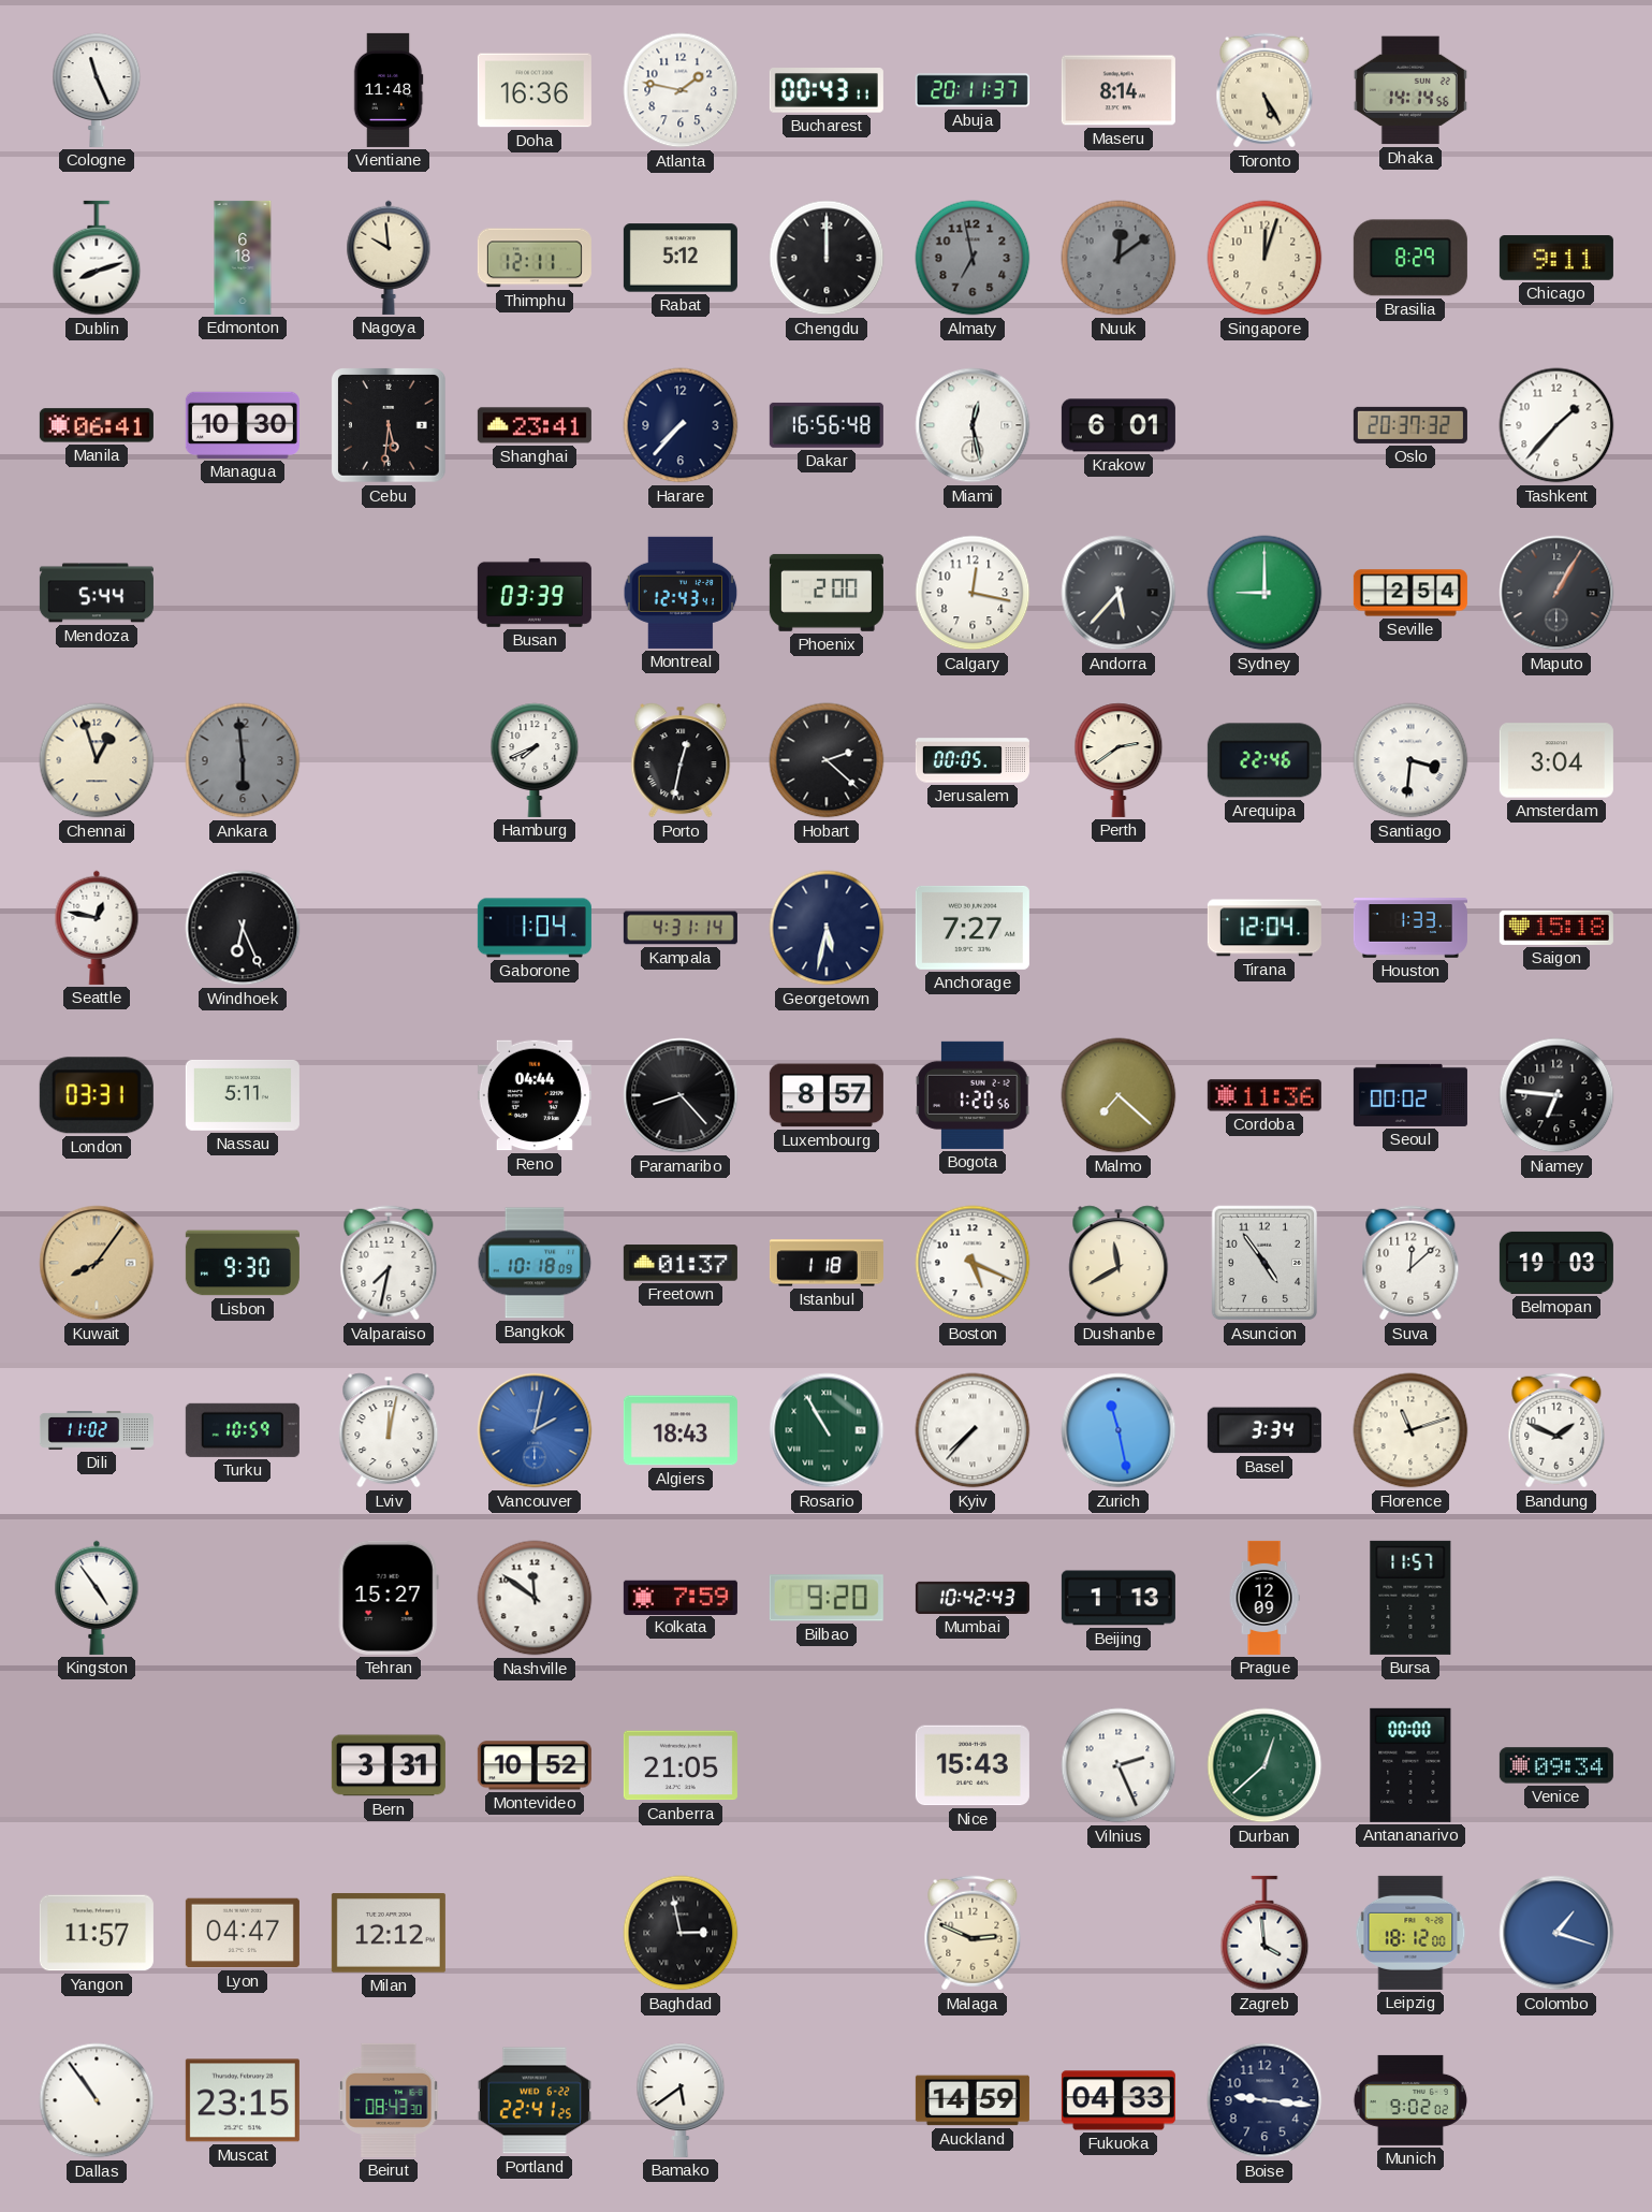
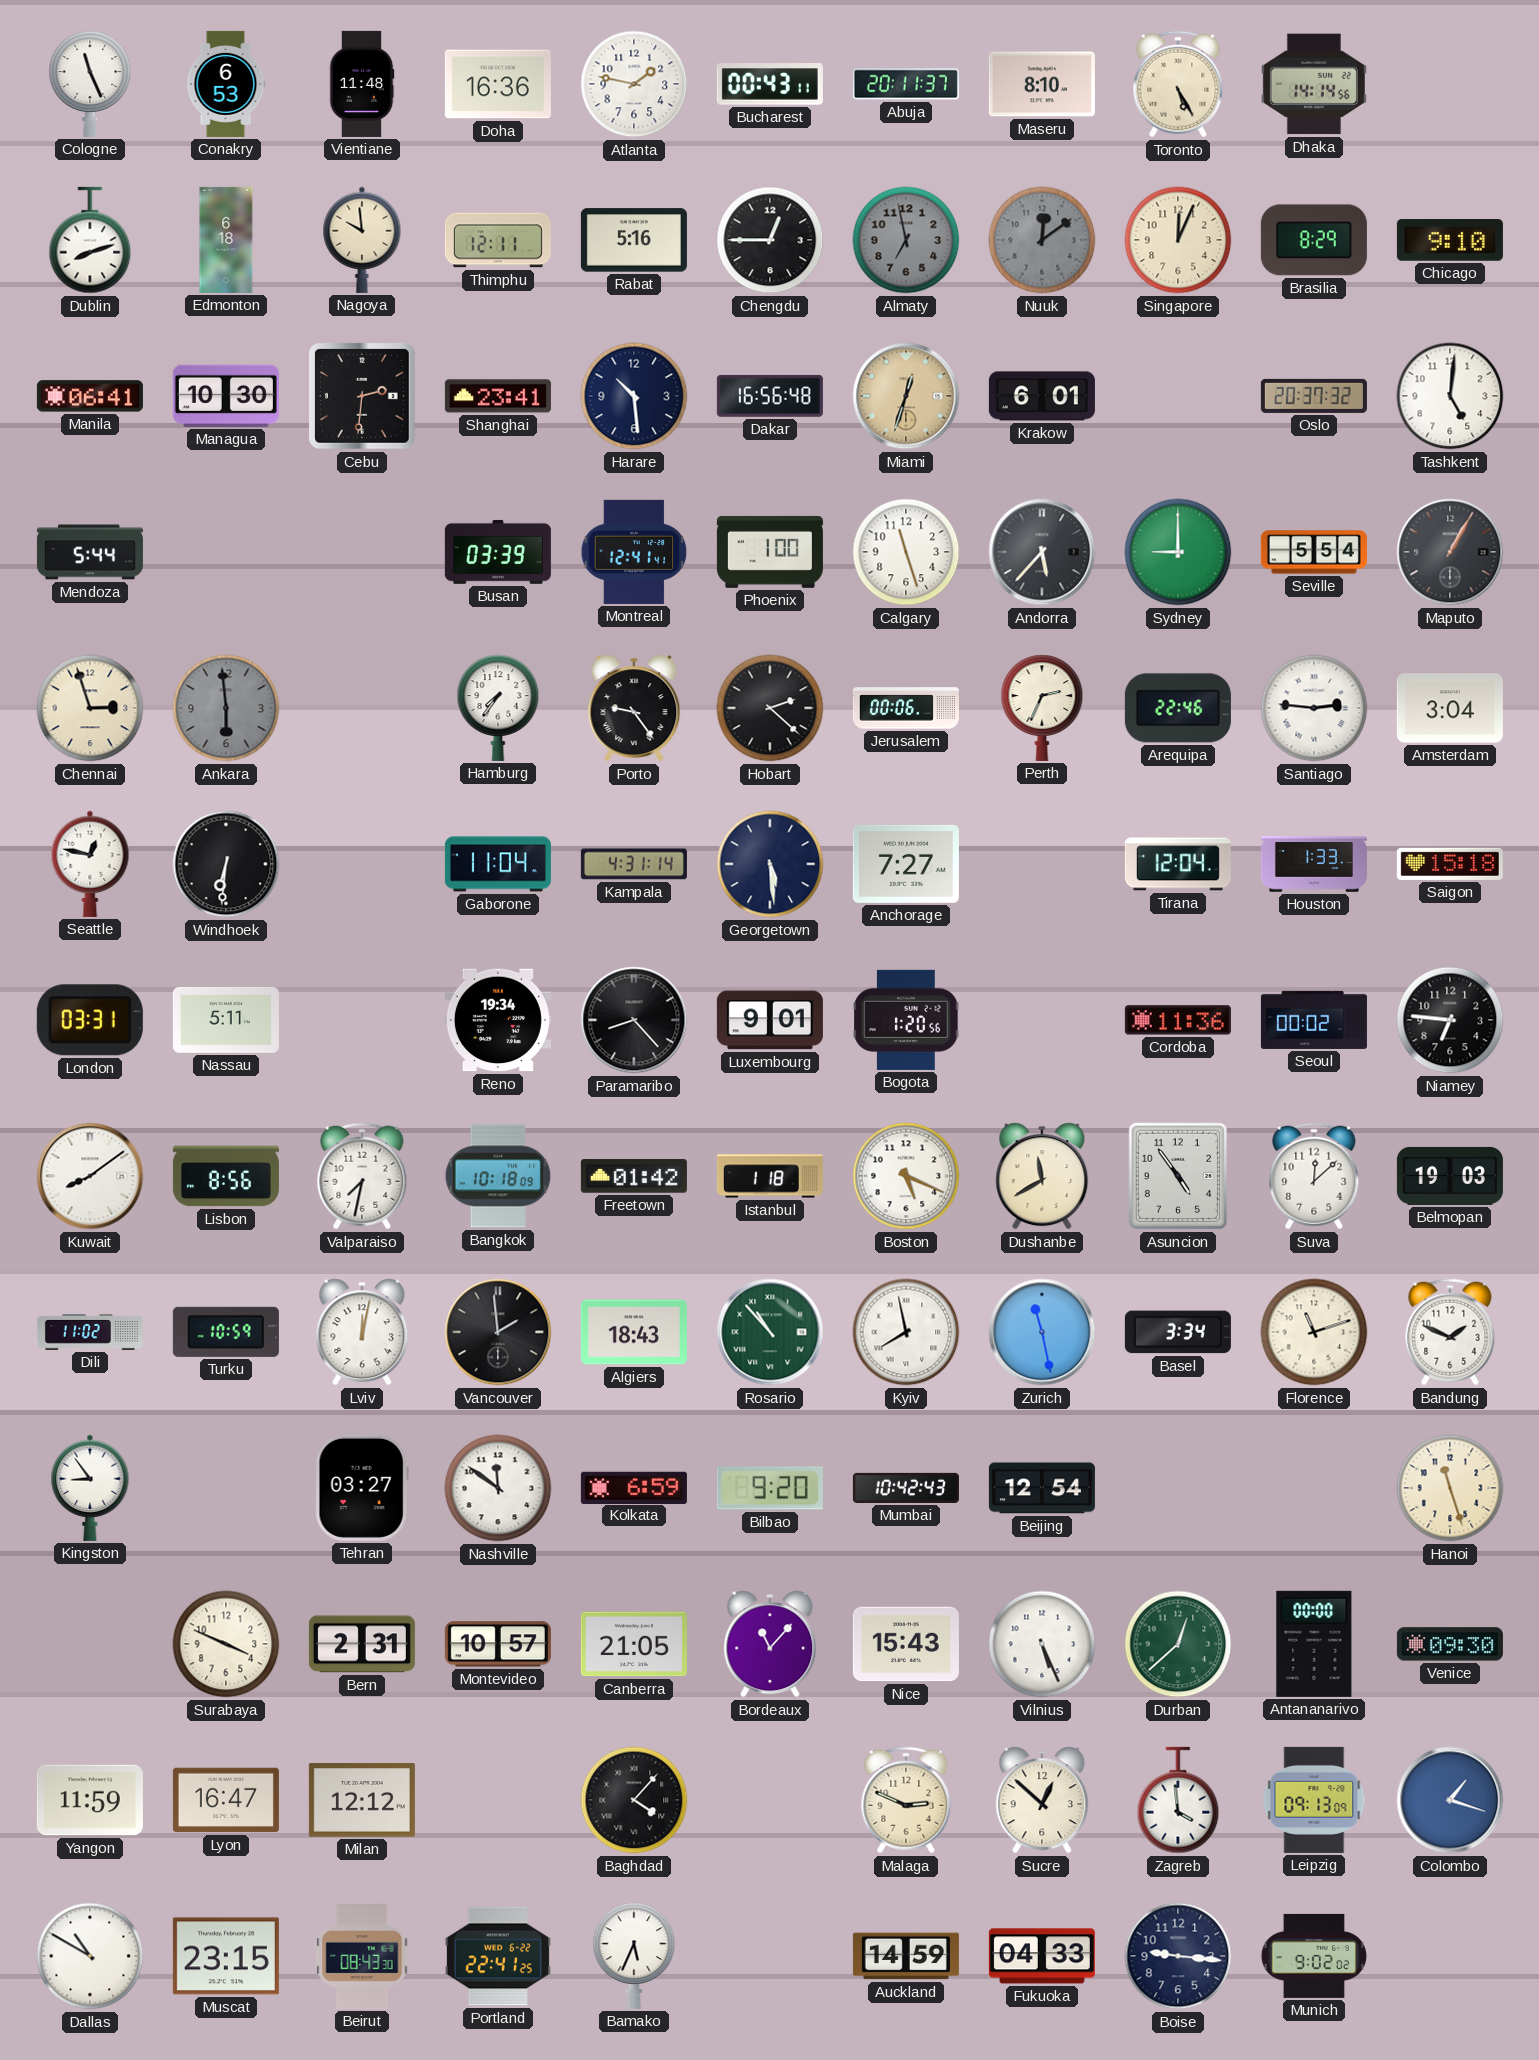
Conakry: none -> 6:53
Maseru: 8:14 -> 8:10
Rabat: 5:12 -> 5:16
Chengdu: 12:00 -> 12:45
Singapore: 12:03 -> 12:04
Chicago: 9:11 -> 9:10
Cebu: 5:31 -> 2:31
Harare: 7:37 -> 10:29
Miami: 12:28 -> 12:33
Miami dial: white -> champagne
Tashkent: 1:37 -> 5:01
Montreal: 12:43 -> 12:41
Phoenix: 2:00 -> 1:00
Calgary: 12:17 -> 11:27
Seville: 2:54 -> 5:54
Chennai: 12:57 -> 2:57
Hamburg: 7:41 -> 7:36
Porto: 12:32 -> 9:24
Jerusalem: 00:05 -> 00:06
Perth: 2:39 -> 2:34
Santiago: 3:31 -> 2:46
Windhoek: 6:26 -> 6:31
Gaborone: 1:04 -> 11:04
Georgetown: 5:32 -> 5:29
Reno: 04:44 -> 19:34
Luxembourg: 8:57 -> 9:01
Malmo: 7:22 -> none
Kuwait: 8:06 -> 8:09
Kuwait dial: champagne -> white
Lisbon: 9:30 -> 8:56
Freetown: 01:37 -> 01:42
Vancouver: 2:02 -> 1:59
Vancouver dial: blue -> black
Rosario: 10:55 -> 10:53
Kyiv: 7:37 -> 7:58
Kingston: 4:54 -> 8:54
Tehran: 15:27 -> 03:27
Kolkata: 7:59 -> 6:59
Beijing: 1:13 -> 12:54
Prague: 12:09 -> none
Bursa: 11:57 -> none
Hanoi: none -> 11:27
Surabaya: none -> 3:49
Bern: 3:31 -> 2:31
Montevideo: 10:52 -> 10:57
Bordeaux: none -> 11:07
Vilnius: 2:26 -> 5:26
Venice: 09:34 -> 09:30
Yangon: 11:57 -> 11:59
Lyon: 04:47 -> 16:47
Baghdad: 2:58 -> 4:07
Sucre: none -> 12:52
Leipzig: 18:12 -> 09:13
Dallas: 10:54 -> 10:50
Bamako: 5:39 -> 5:34
